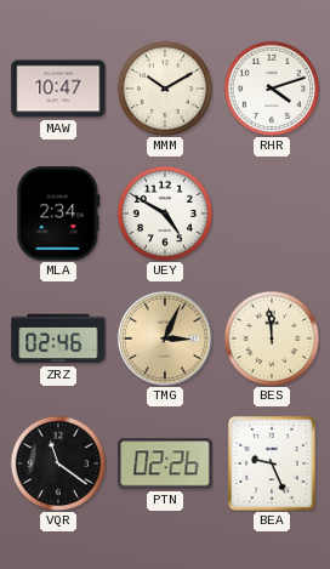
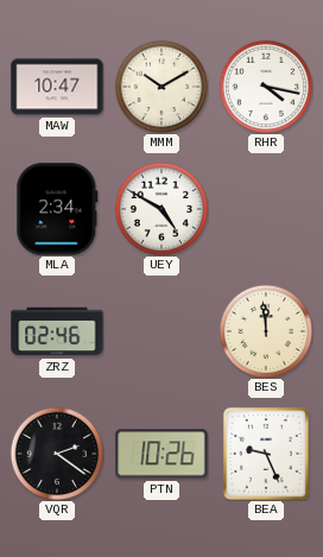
RHR: 4:12 -> 4:17
TMG: 3:04 -> none
VQR: 11:21 -> 2:21
PTN: 02:26 -> 10:26
